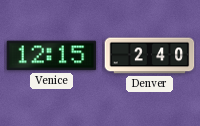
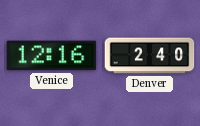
Venice: 12:15 -> 12:16
